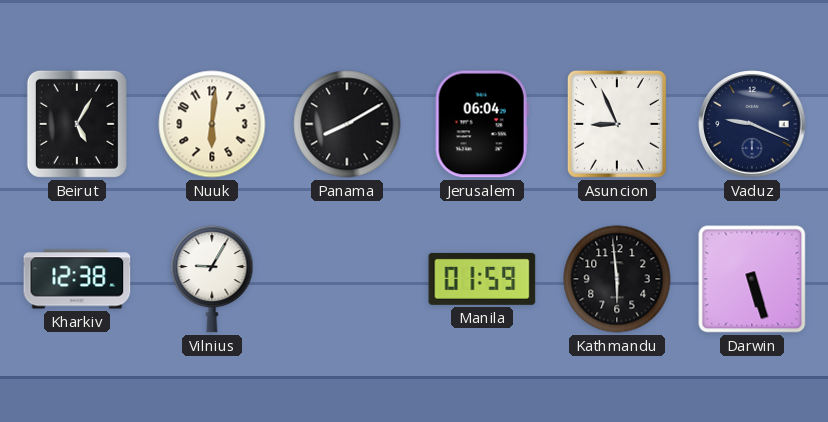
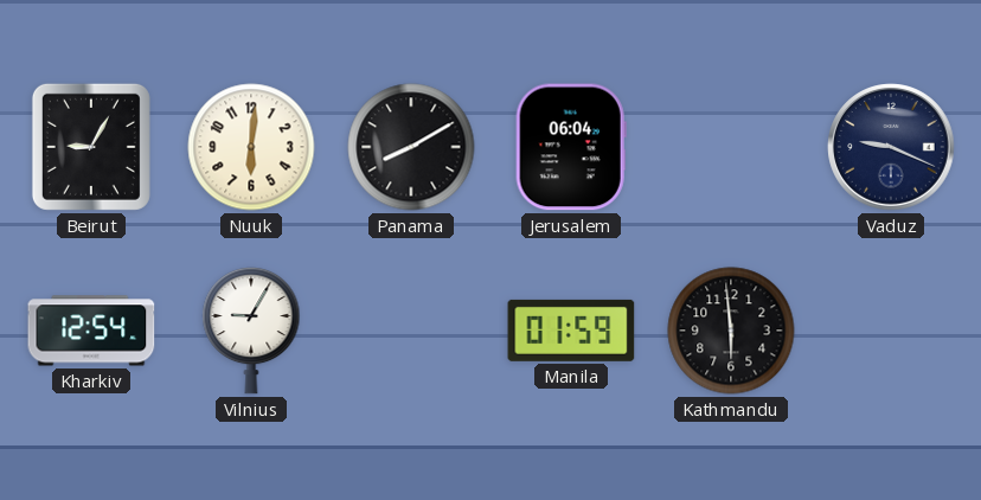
Beirut: 5:05 -> 9:05
Asuncion: 8:56 -> none
Kharkiv: 12:38 -> 12:54
Darwin: 5:27 -> none
